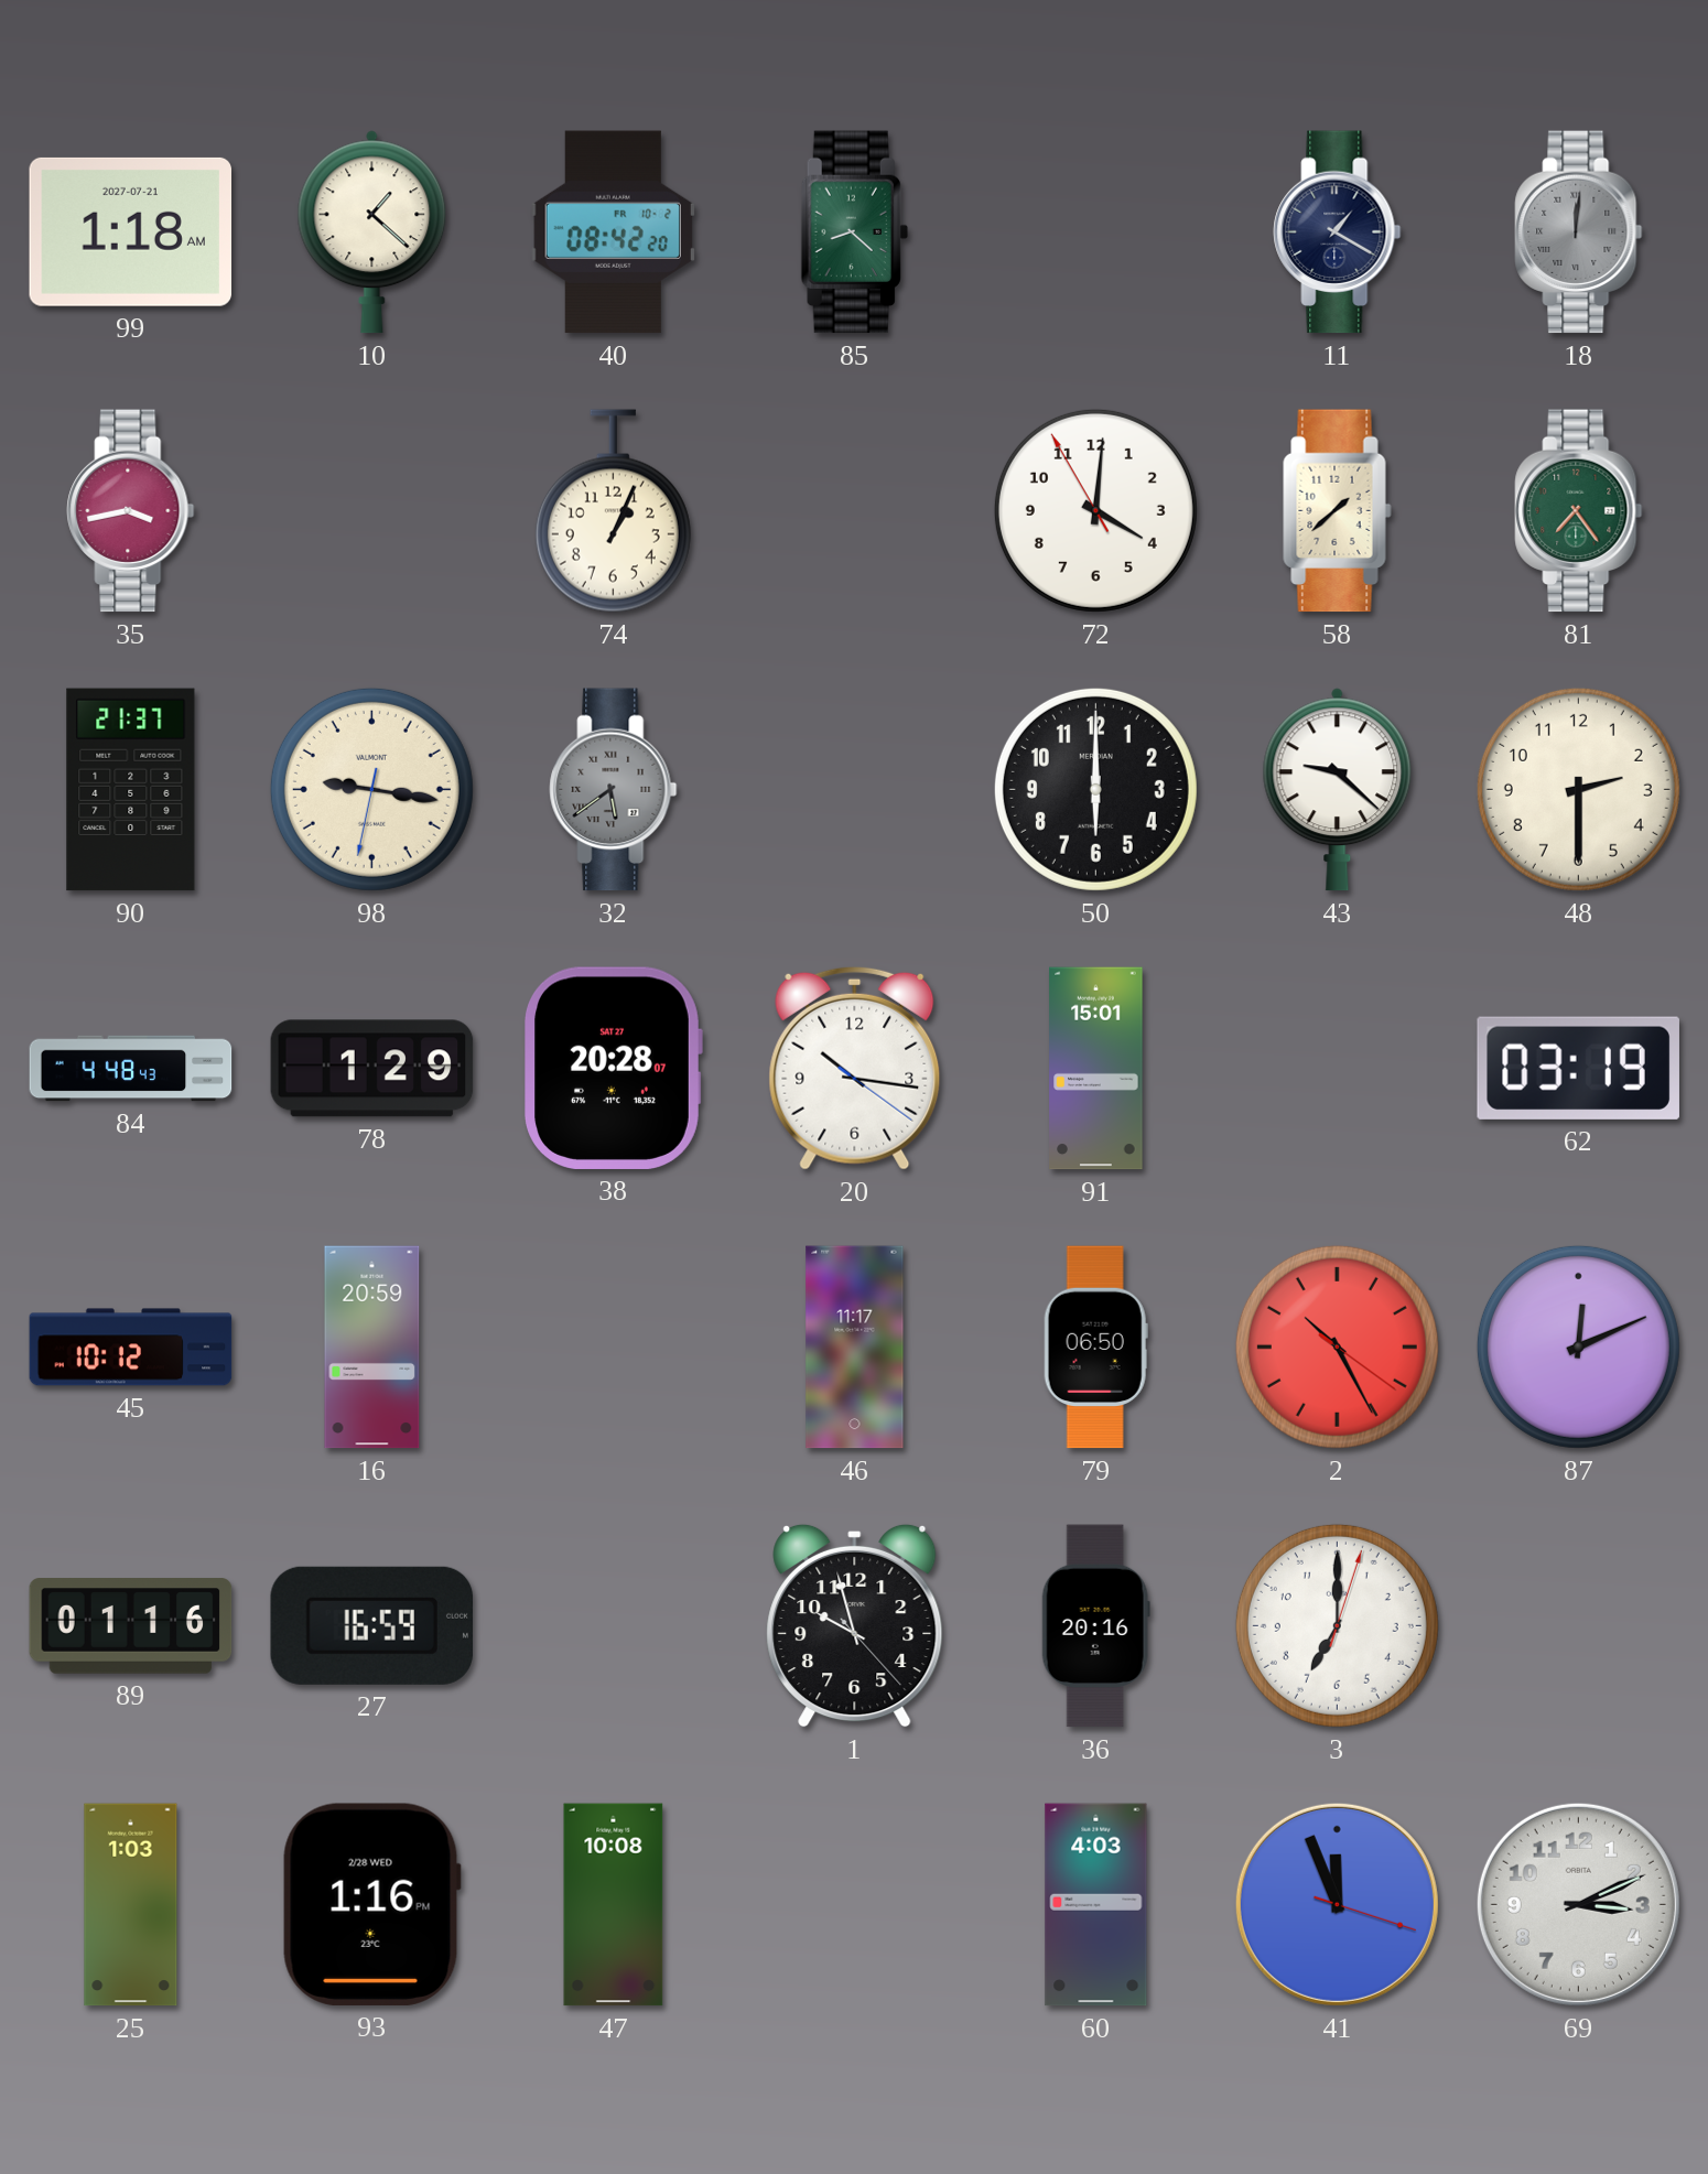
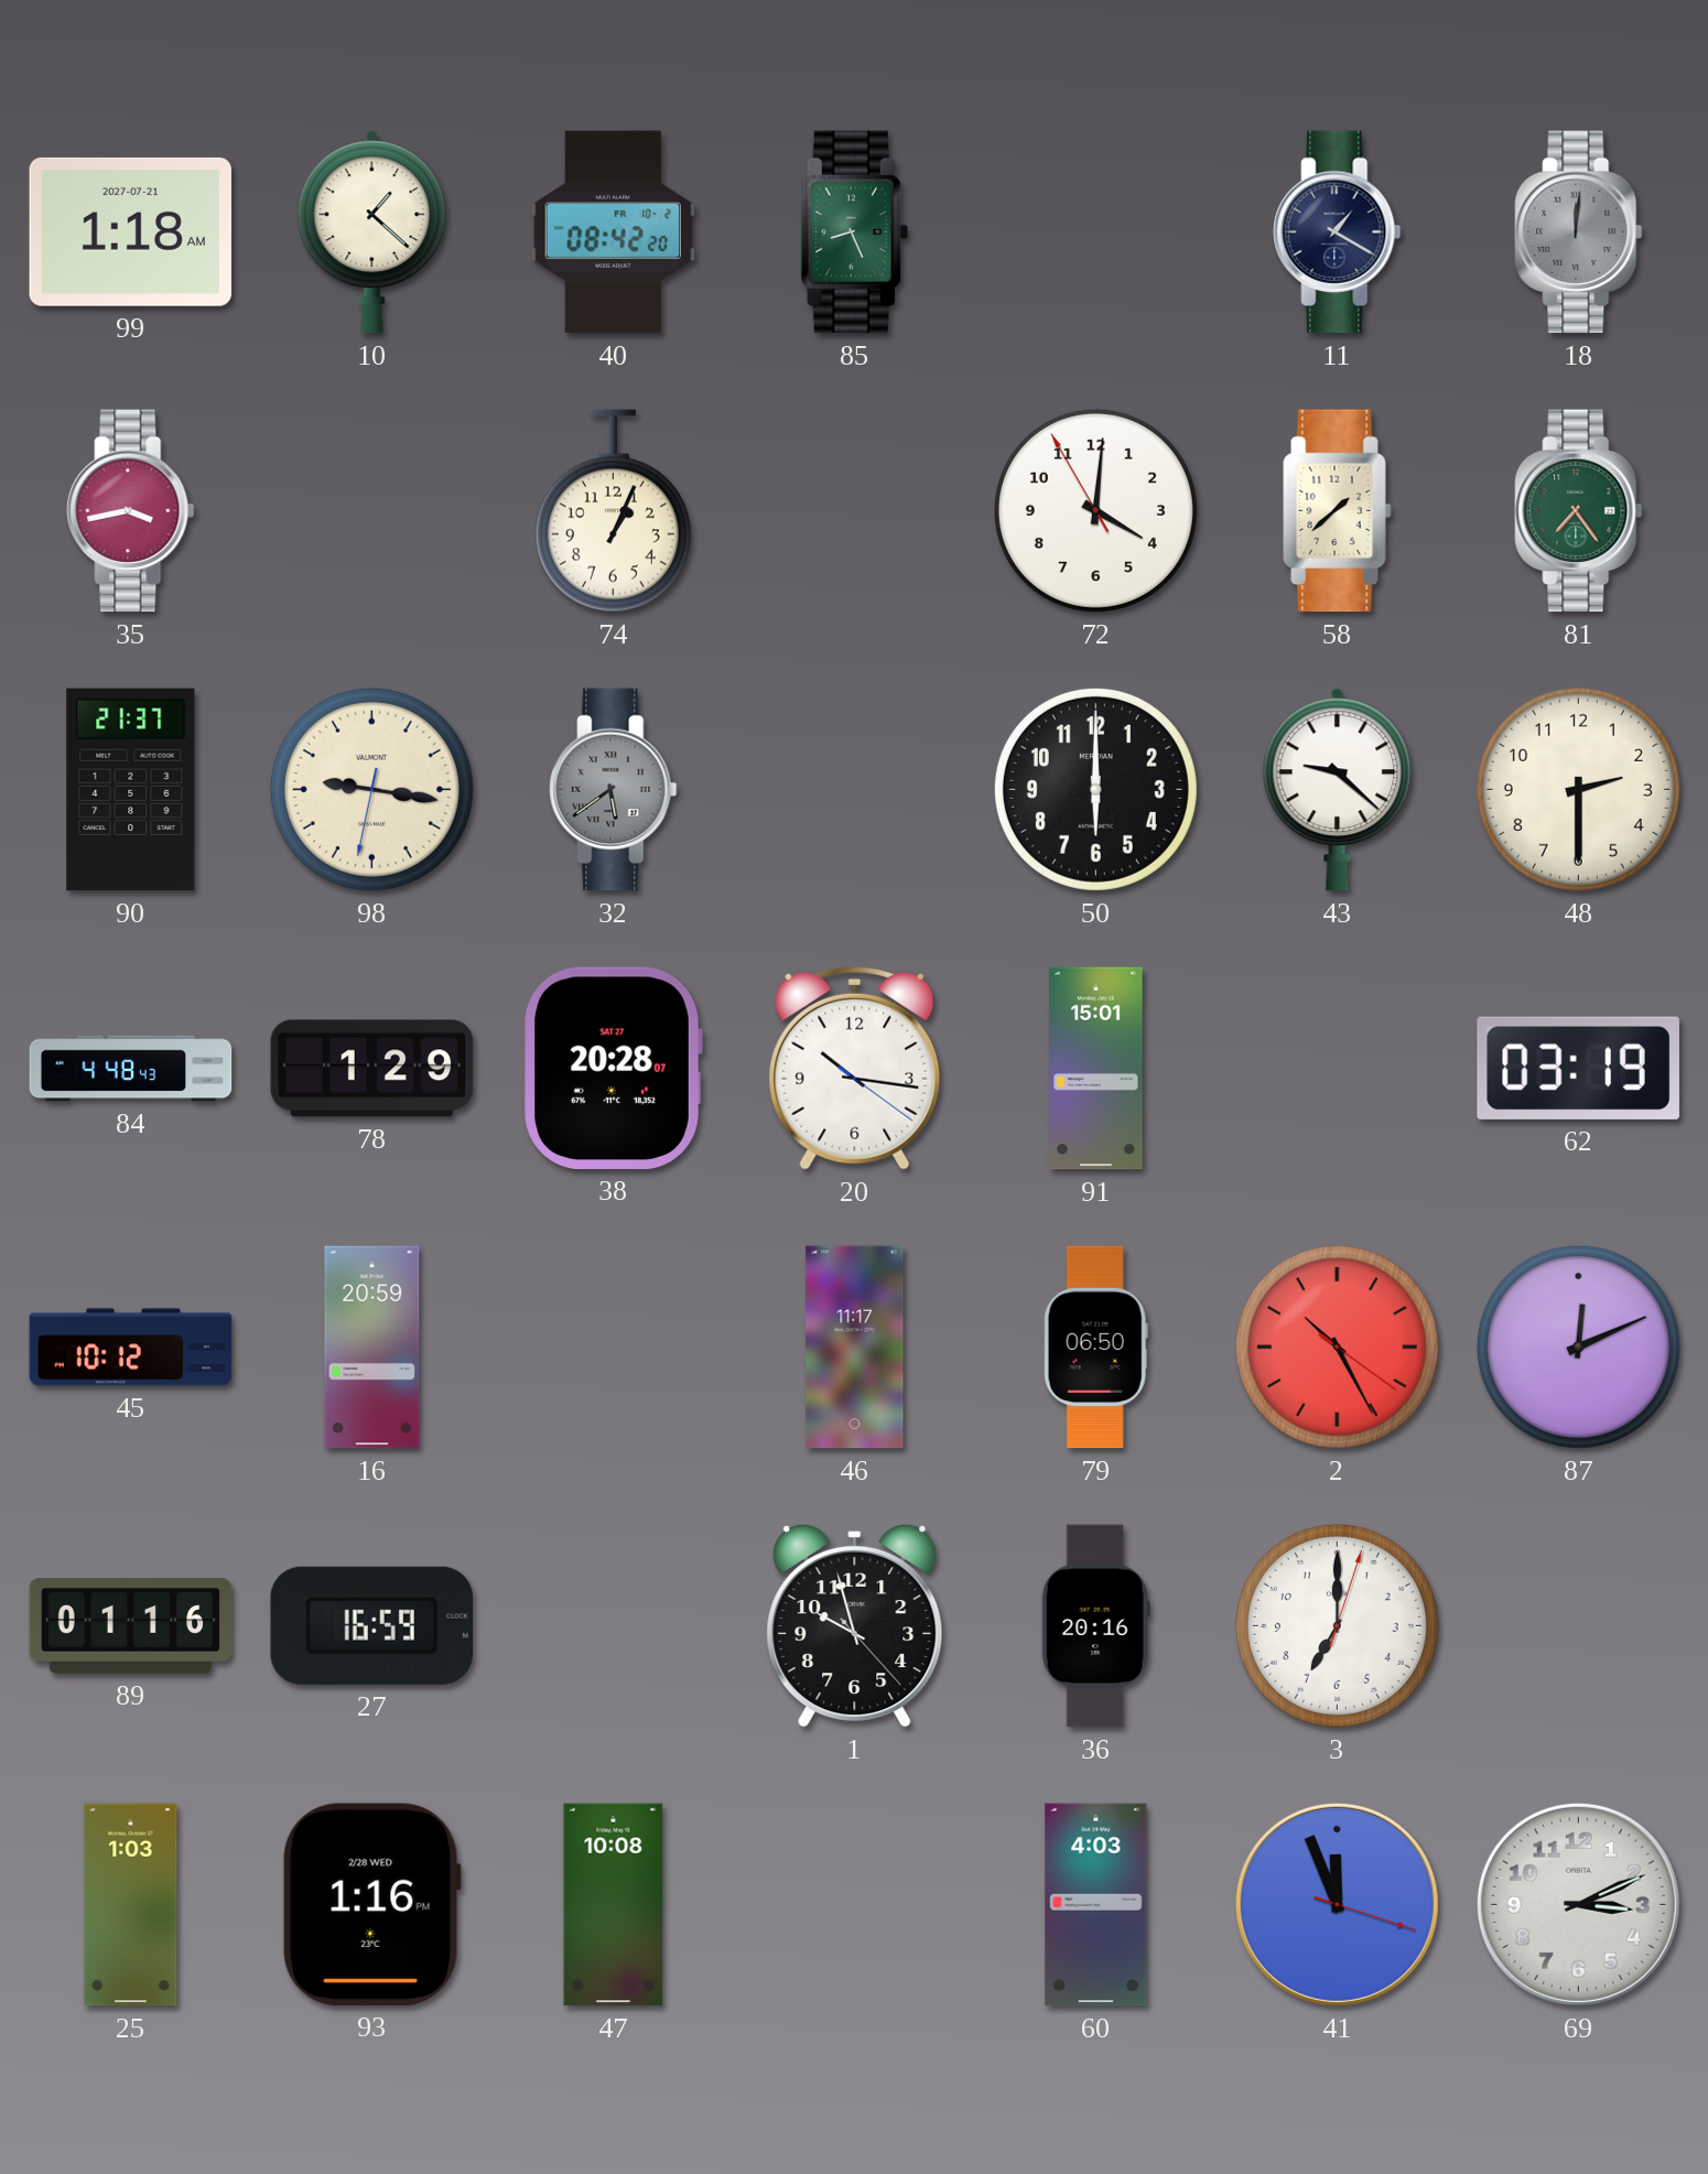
85: 8:22 -> 8:26
